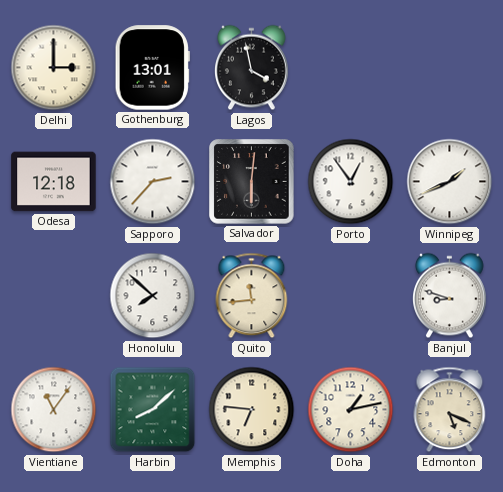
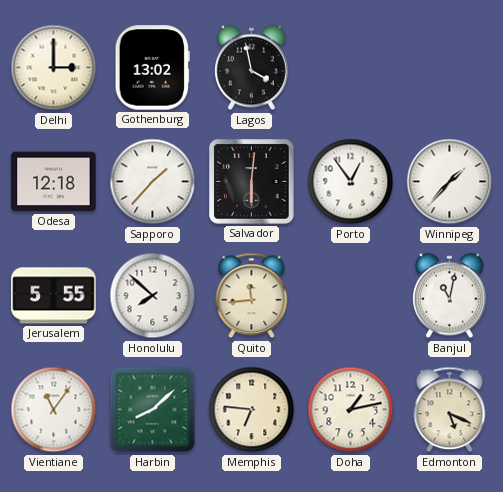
Gothenburg: 13:01 -> 13:02
Sapporo: 2:37 -> 1:37
Winnipeg: 1:41 -> 1:37
Jerusalem: none -> 5:55
Banjul: 8:48 -> 11:02
